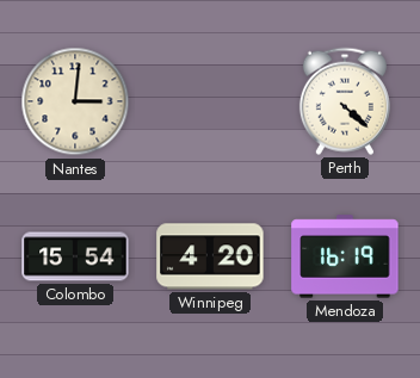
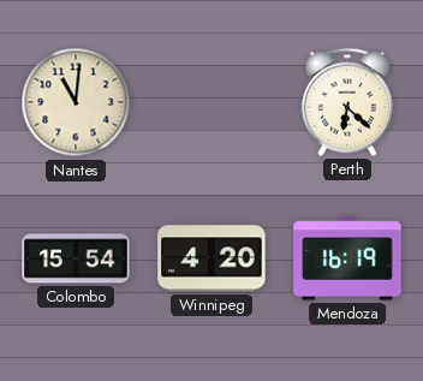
Nantes: 3:01 -> 11:01
Perth: 4:22 -> 6:22
